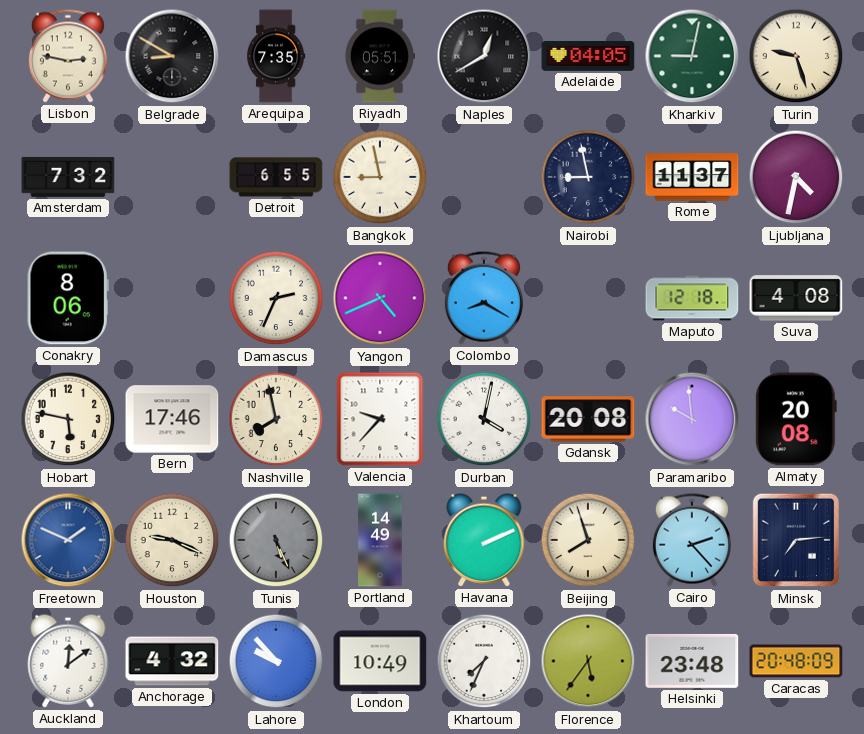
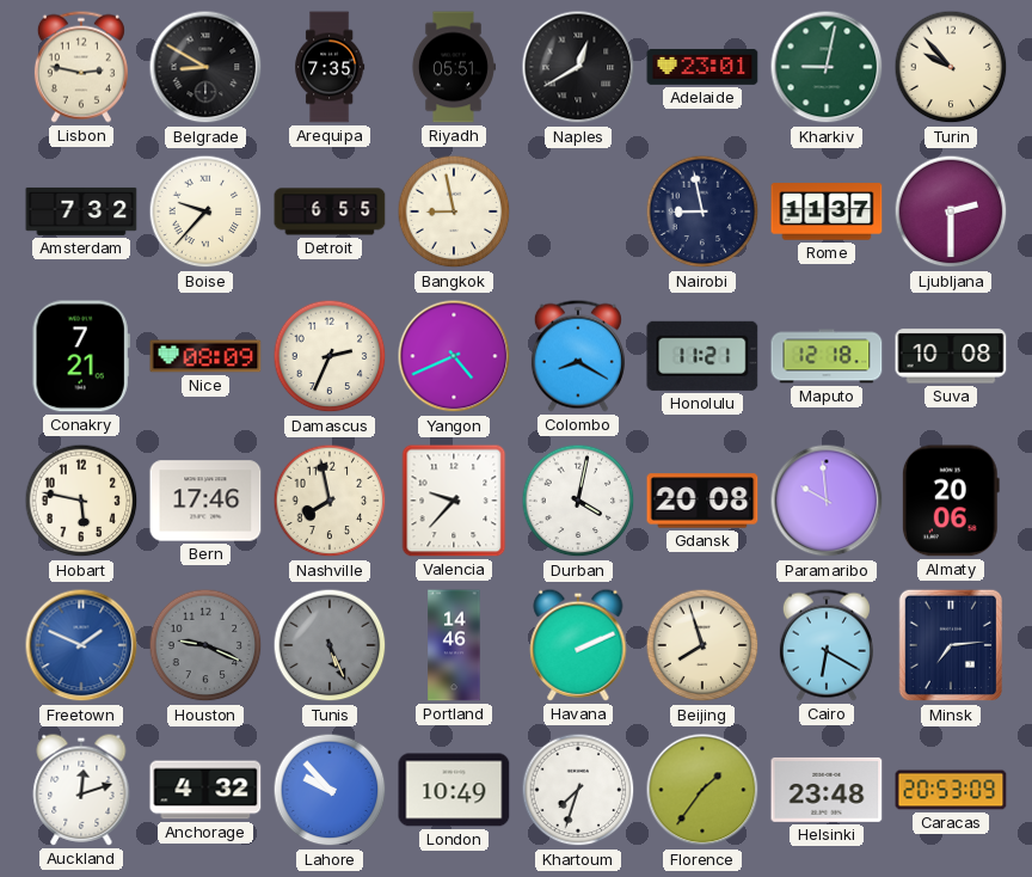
Adelaide: 04:05 -> 23:01
Turin: 9:27 -> 9:53
Boise: none -> 9:37
Ljubljana: 4:32 -> 2:30
Conakry: 8:06 -> 7:21
Nice: none -> 08:09
Honolulu: none -> 11:21
Suva: 4:08 -> 10:08
Almaty: 20:08 -> 20:06
Houston dial: cream -> grey
Portland: 14:49 -> 14:46
Cairo: 2:23 -> 6:20
Auckland: 12:09 -> 12:12
Khartoum: 7:34 -> 7:33
Florence: 5:36 -> 1:36
Caracas: 20:48 -> 20:53
